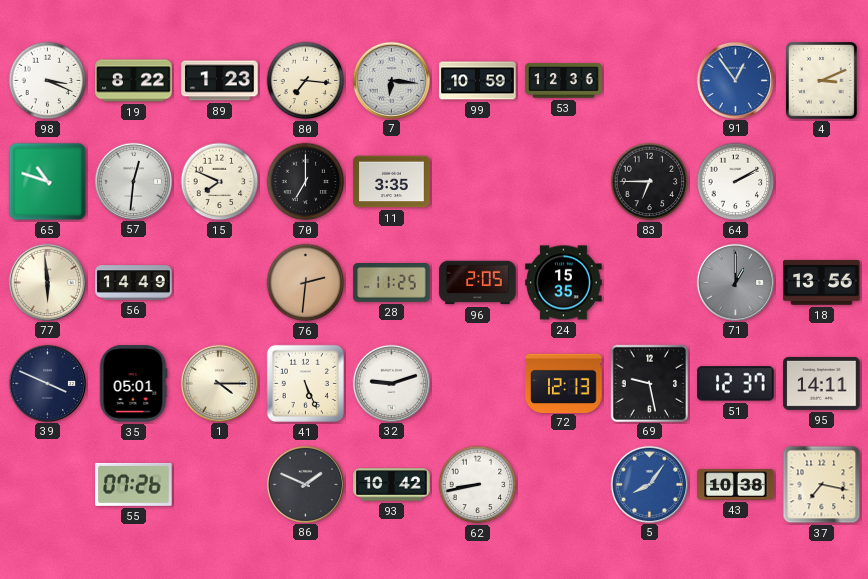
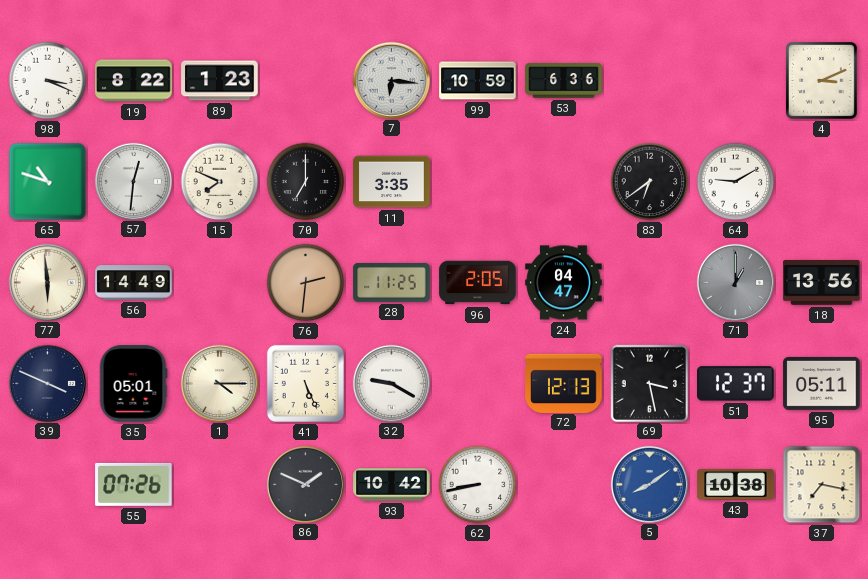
80: 7:16 -> none
53: 12:36 -> 6:36
91: 12:54 -> none
83: 6:45 -> 6:39
64: 2:10 -> 9:10
24: 15:35 -> 04:47
32: 9:12 -> 9:20
69: 9:28 -> 3:28
95: 14:11 -> 05:11
5: 8:06 -> 8:09
